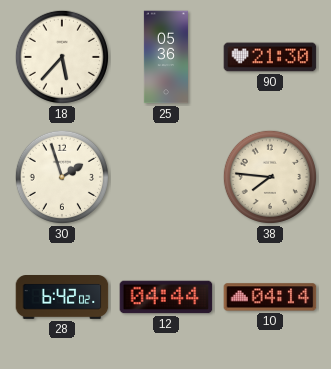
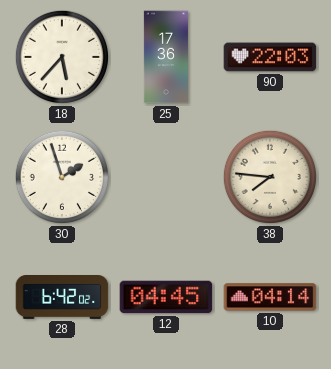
25: 05:36 -> 17:36
90: 21:30 -> 22:03
12: 04:44 -> 04:45
